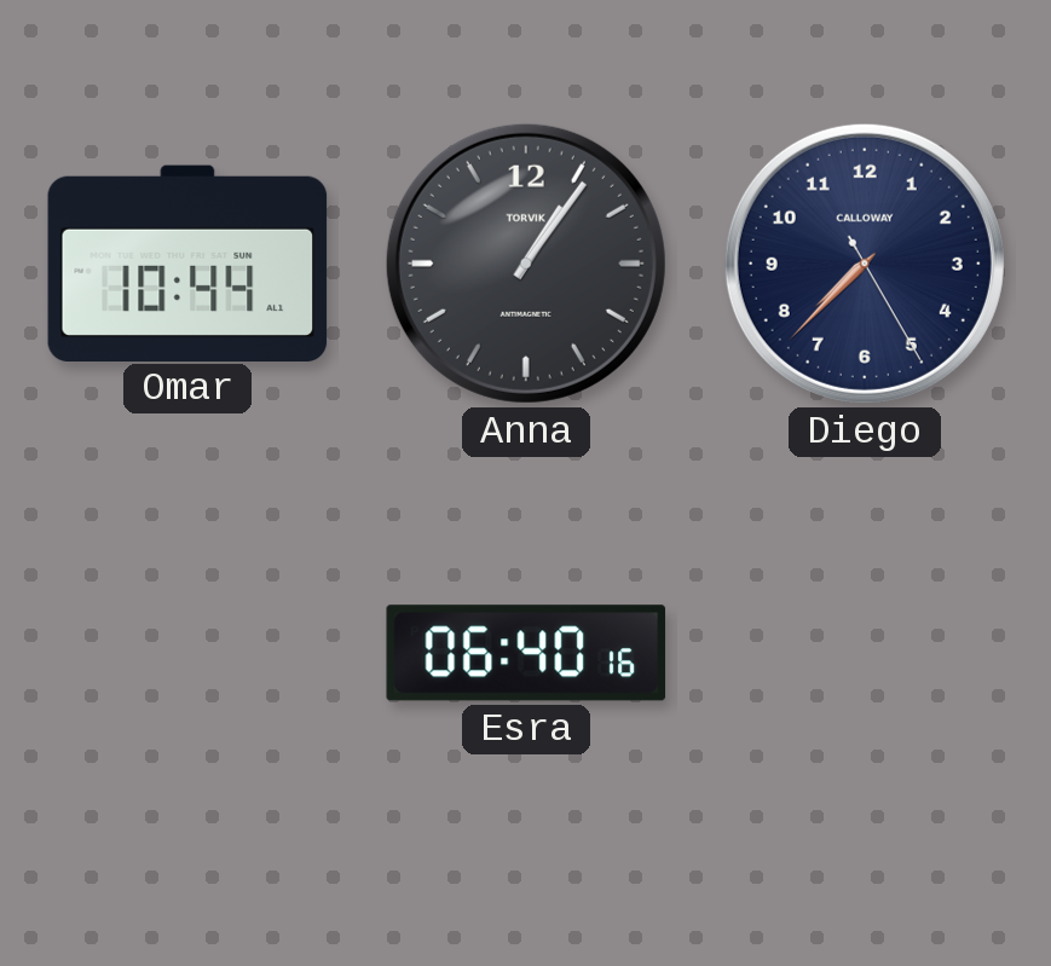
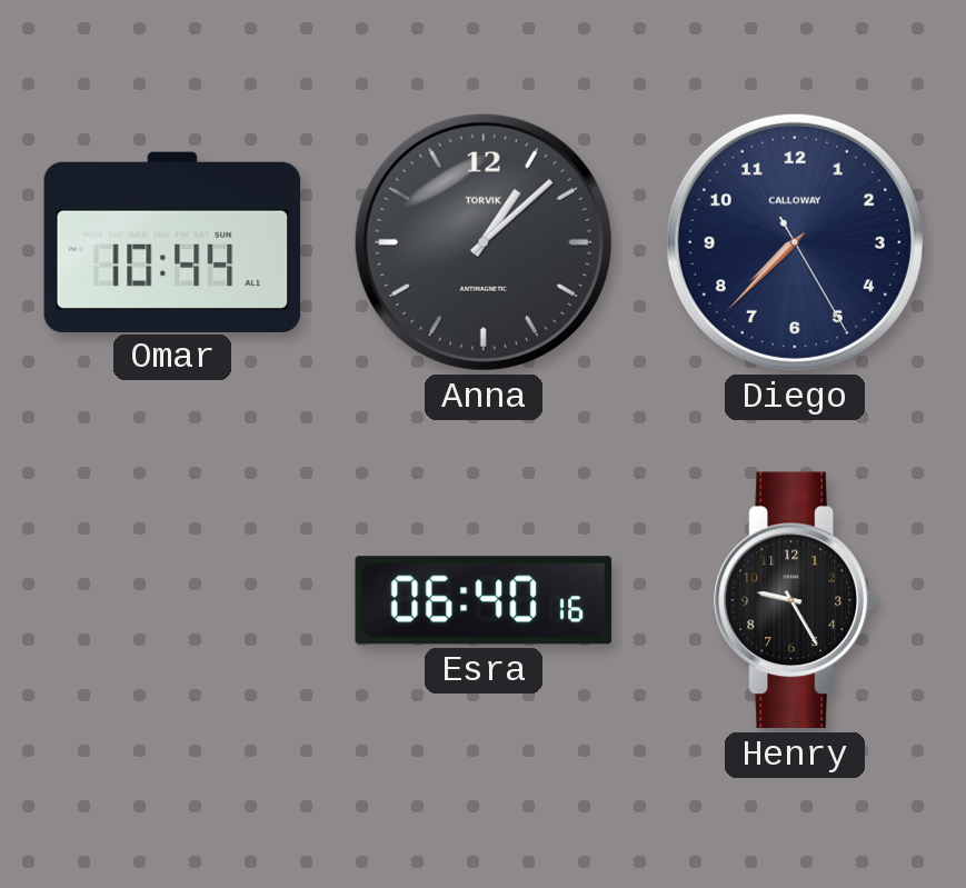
Anna: 1:06 -> 1:08
Henry: none -> 9:25
